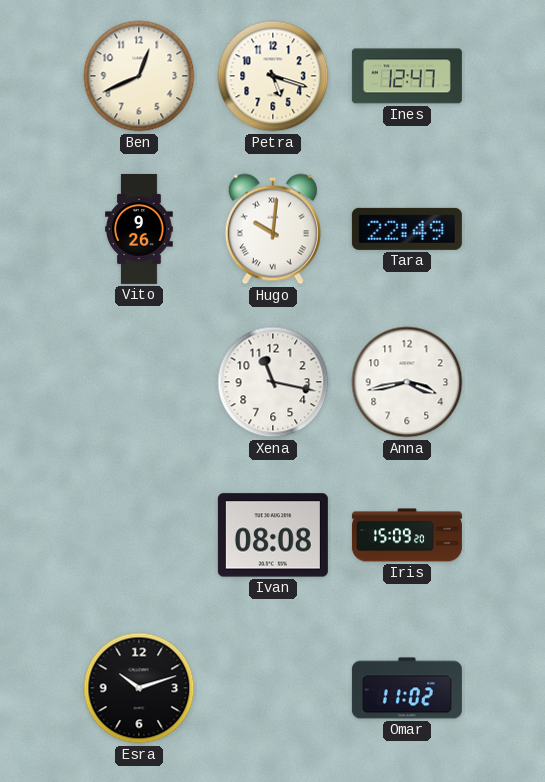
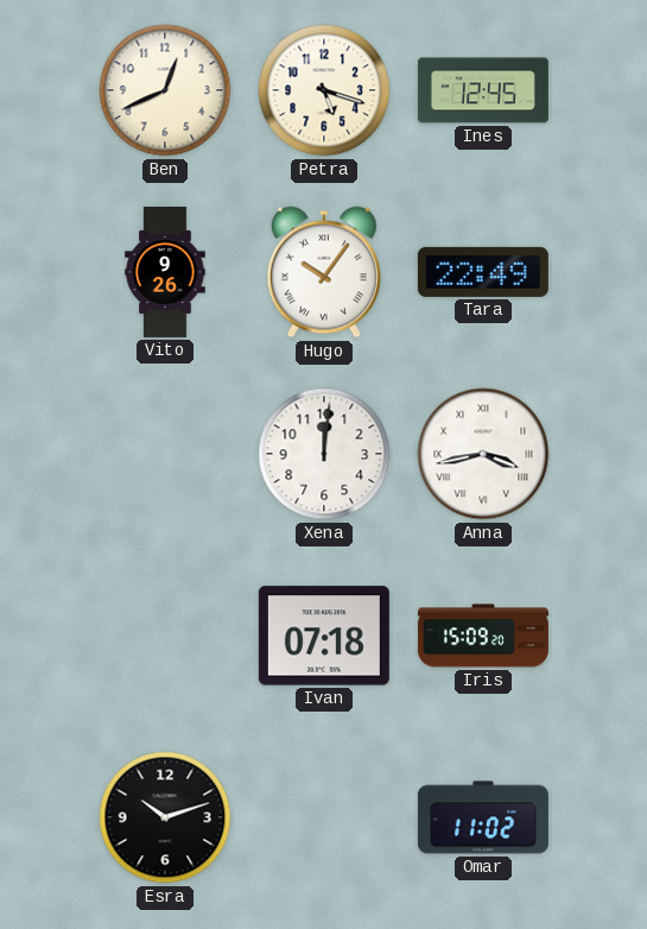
Ines: 12:47 -> 12:45
Hugo: 10:01 -> 10:06
Xena: 11:17 -> 12:01
Anna numerals: Arabic -> Roman
Ivan: 08:08 -> 07:18
